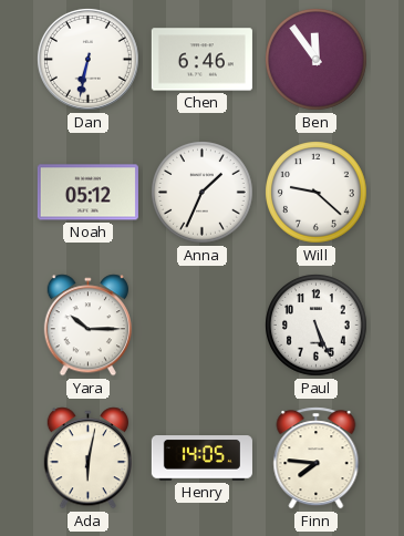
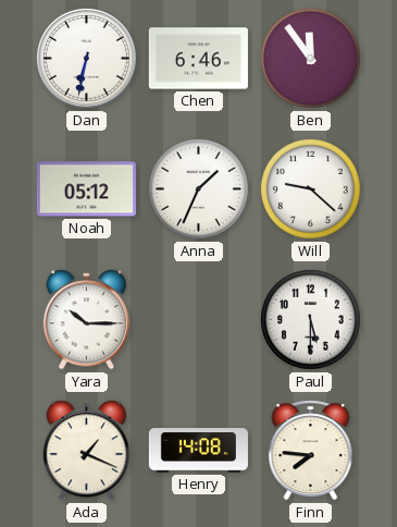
Paul: 5:26 -> 5:30
Ada: 6:02 -> 1:19
Henry: 14:05 -> 14:08
